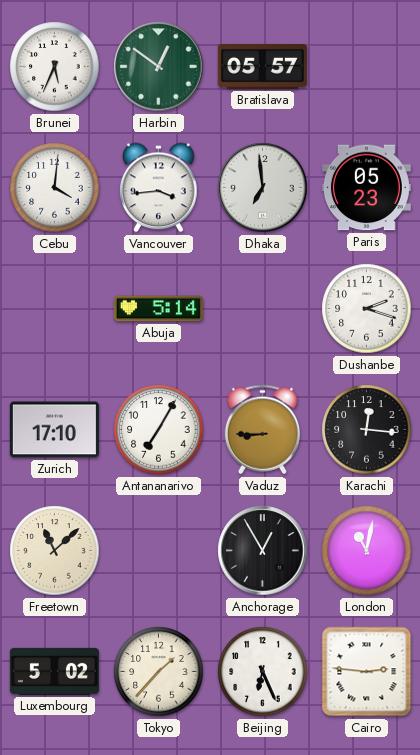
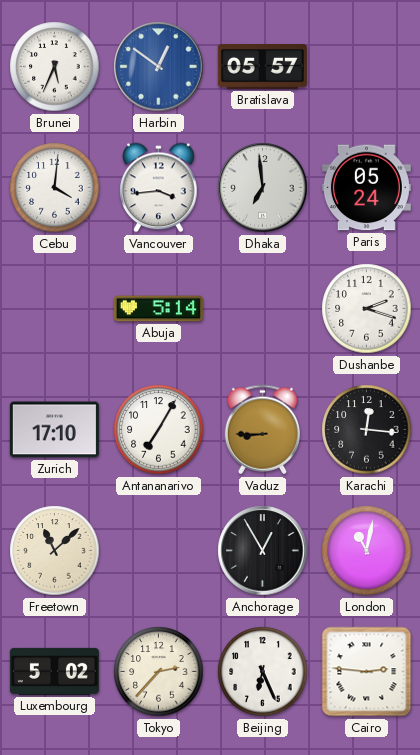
Harbin dial: green -> blue
Paris: 05:23 -> 05:24
Tokyo: 1:37 -> 2:37
